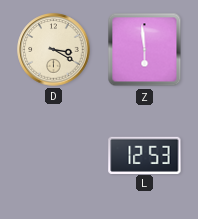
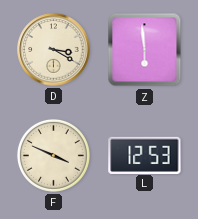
F: none -> 3:49
